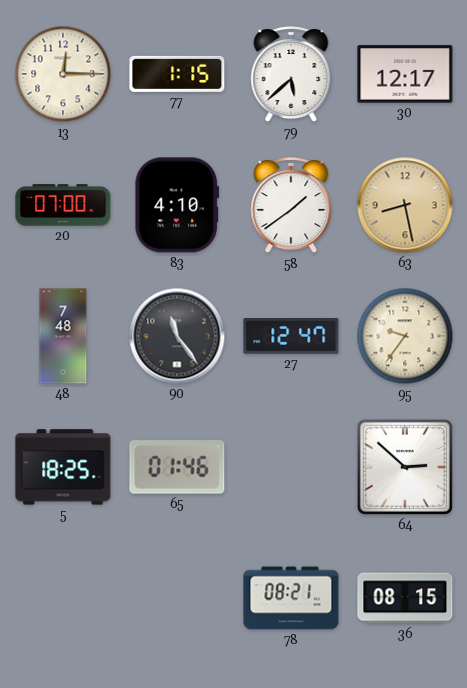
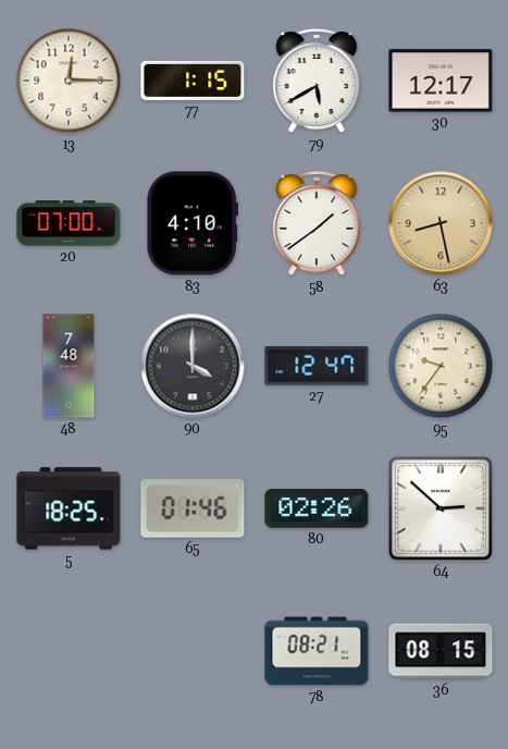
79: 5:38 -> 5:40
90: 11:24 -> 4:00
80: none -> 02:26
